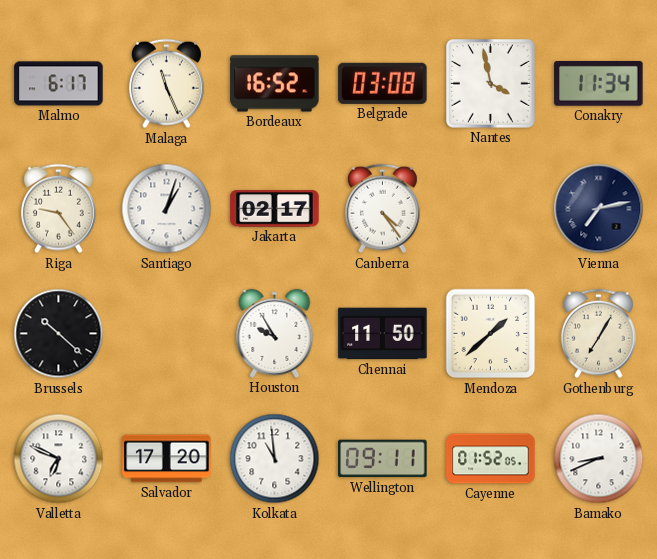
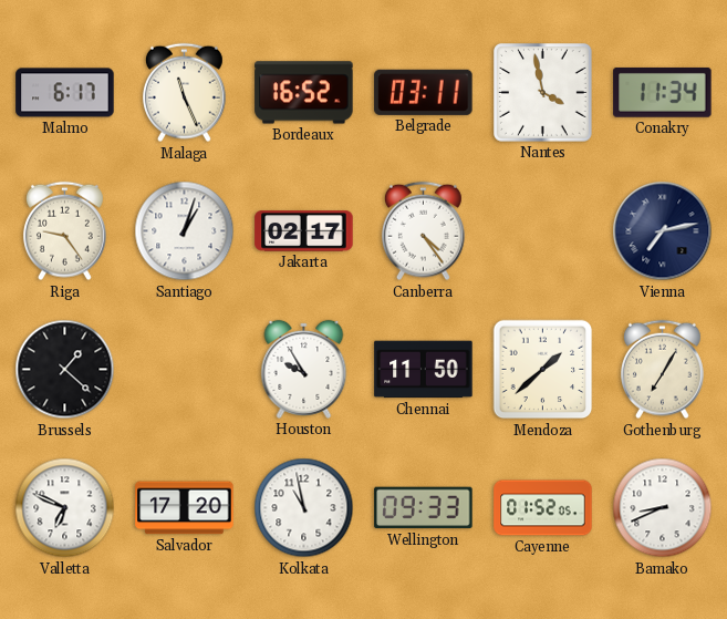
Belgrade: 03:08 -> 03:11
Brussels: 10:22 -> 1:22
Kolkata: 10:59 -> 10:58
Wellington: 09:11 -> 09:33
